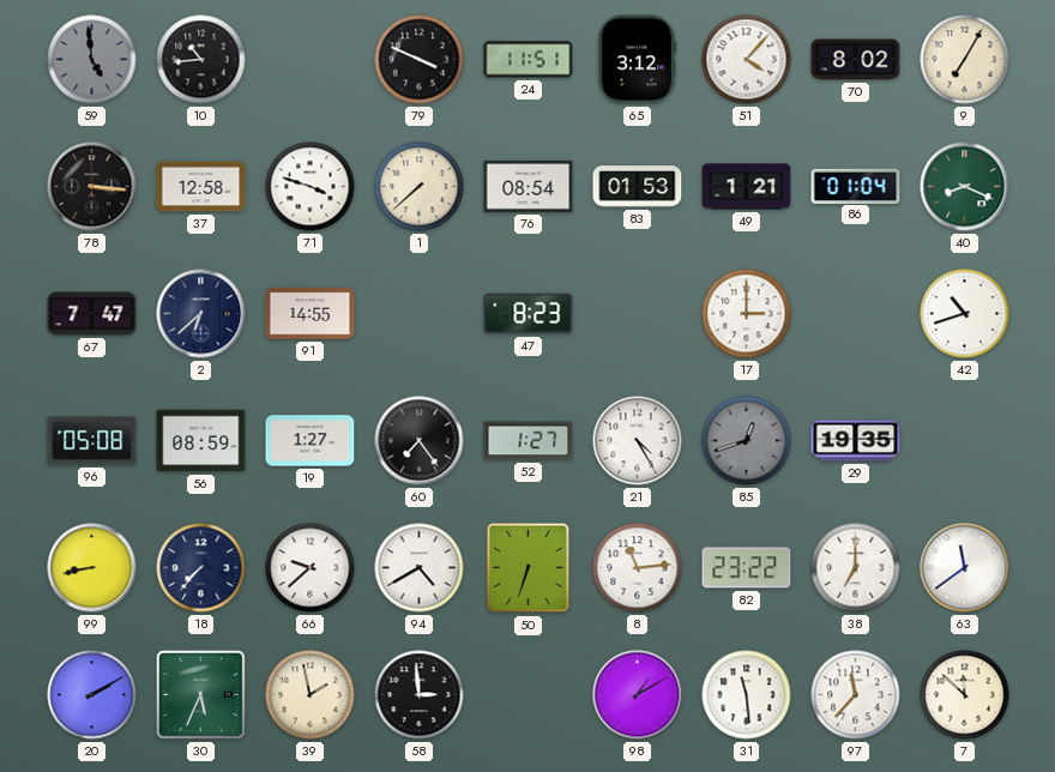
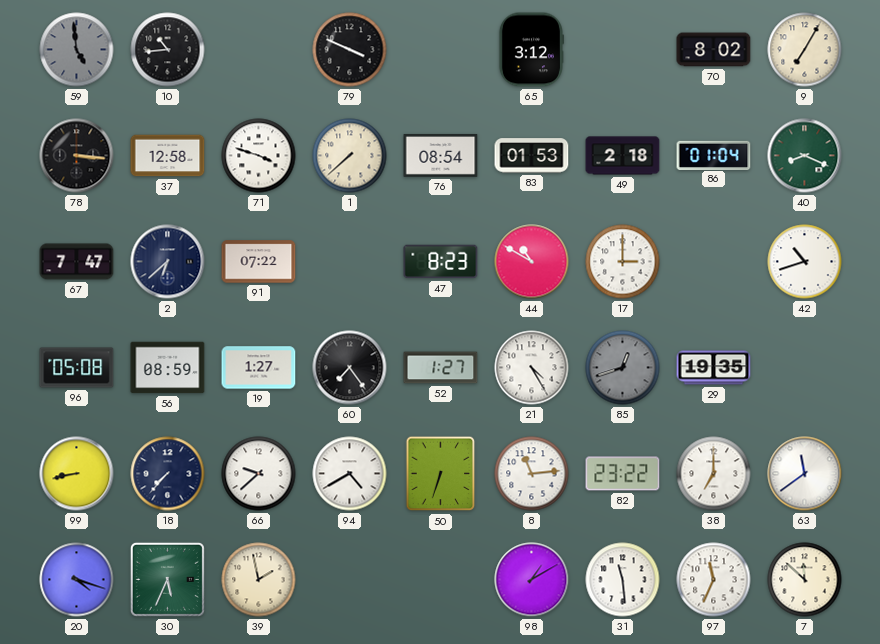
24: 11:51 -> none
51: 4:07 -> none
49: 1:21 -> 2:18
91: 14:55 -> 07:22
44: none -> 10:50
20: 2:10 -> 4:18
58: 2:59 -> none
97: 11:37 -> 11:34
